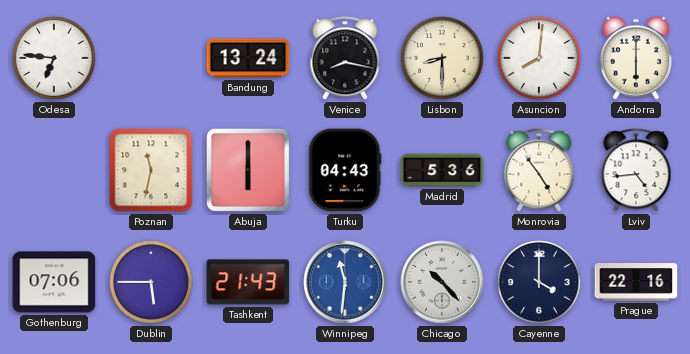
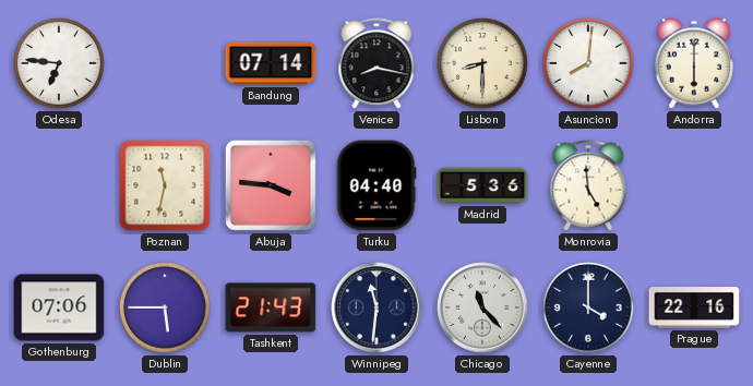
Bandung: 13:24 -> 07:14
Abuja: 6:00 -> 3:46
Turku: 04:43 -> 04:40
Monrovia: 4:54 -> 4:59
Lviv: 4:44 -> none
Winnipeg dial: blue -> navy
Chicago: 10:23 -> 11:23
